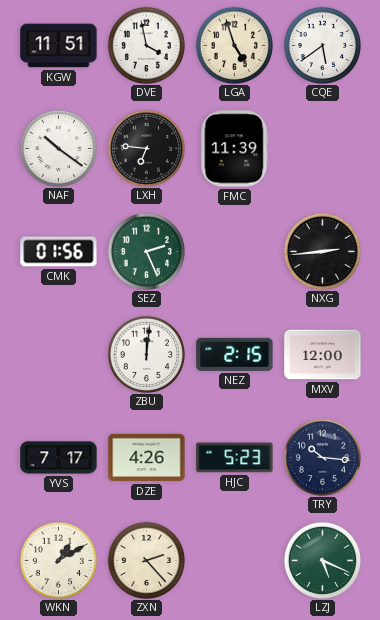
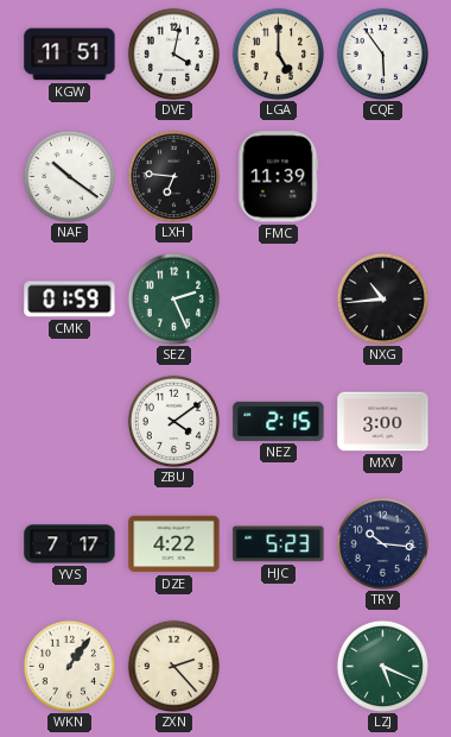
DVE: 3:58 -> 4:02
LGA: 4:57 -> 5:00
CQE: 5:39 -> 5:54
CMK: 01:56 -> 01:59
NXG: 2:44 -> 10:44
ZBU: 12:01 -> 4:09
MXV: 12:00 -> 3:00
DZE: 4:26 -> 4:22
WKN: 1:10 -> 1:06
